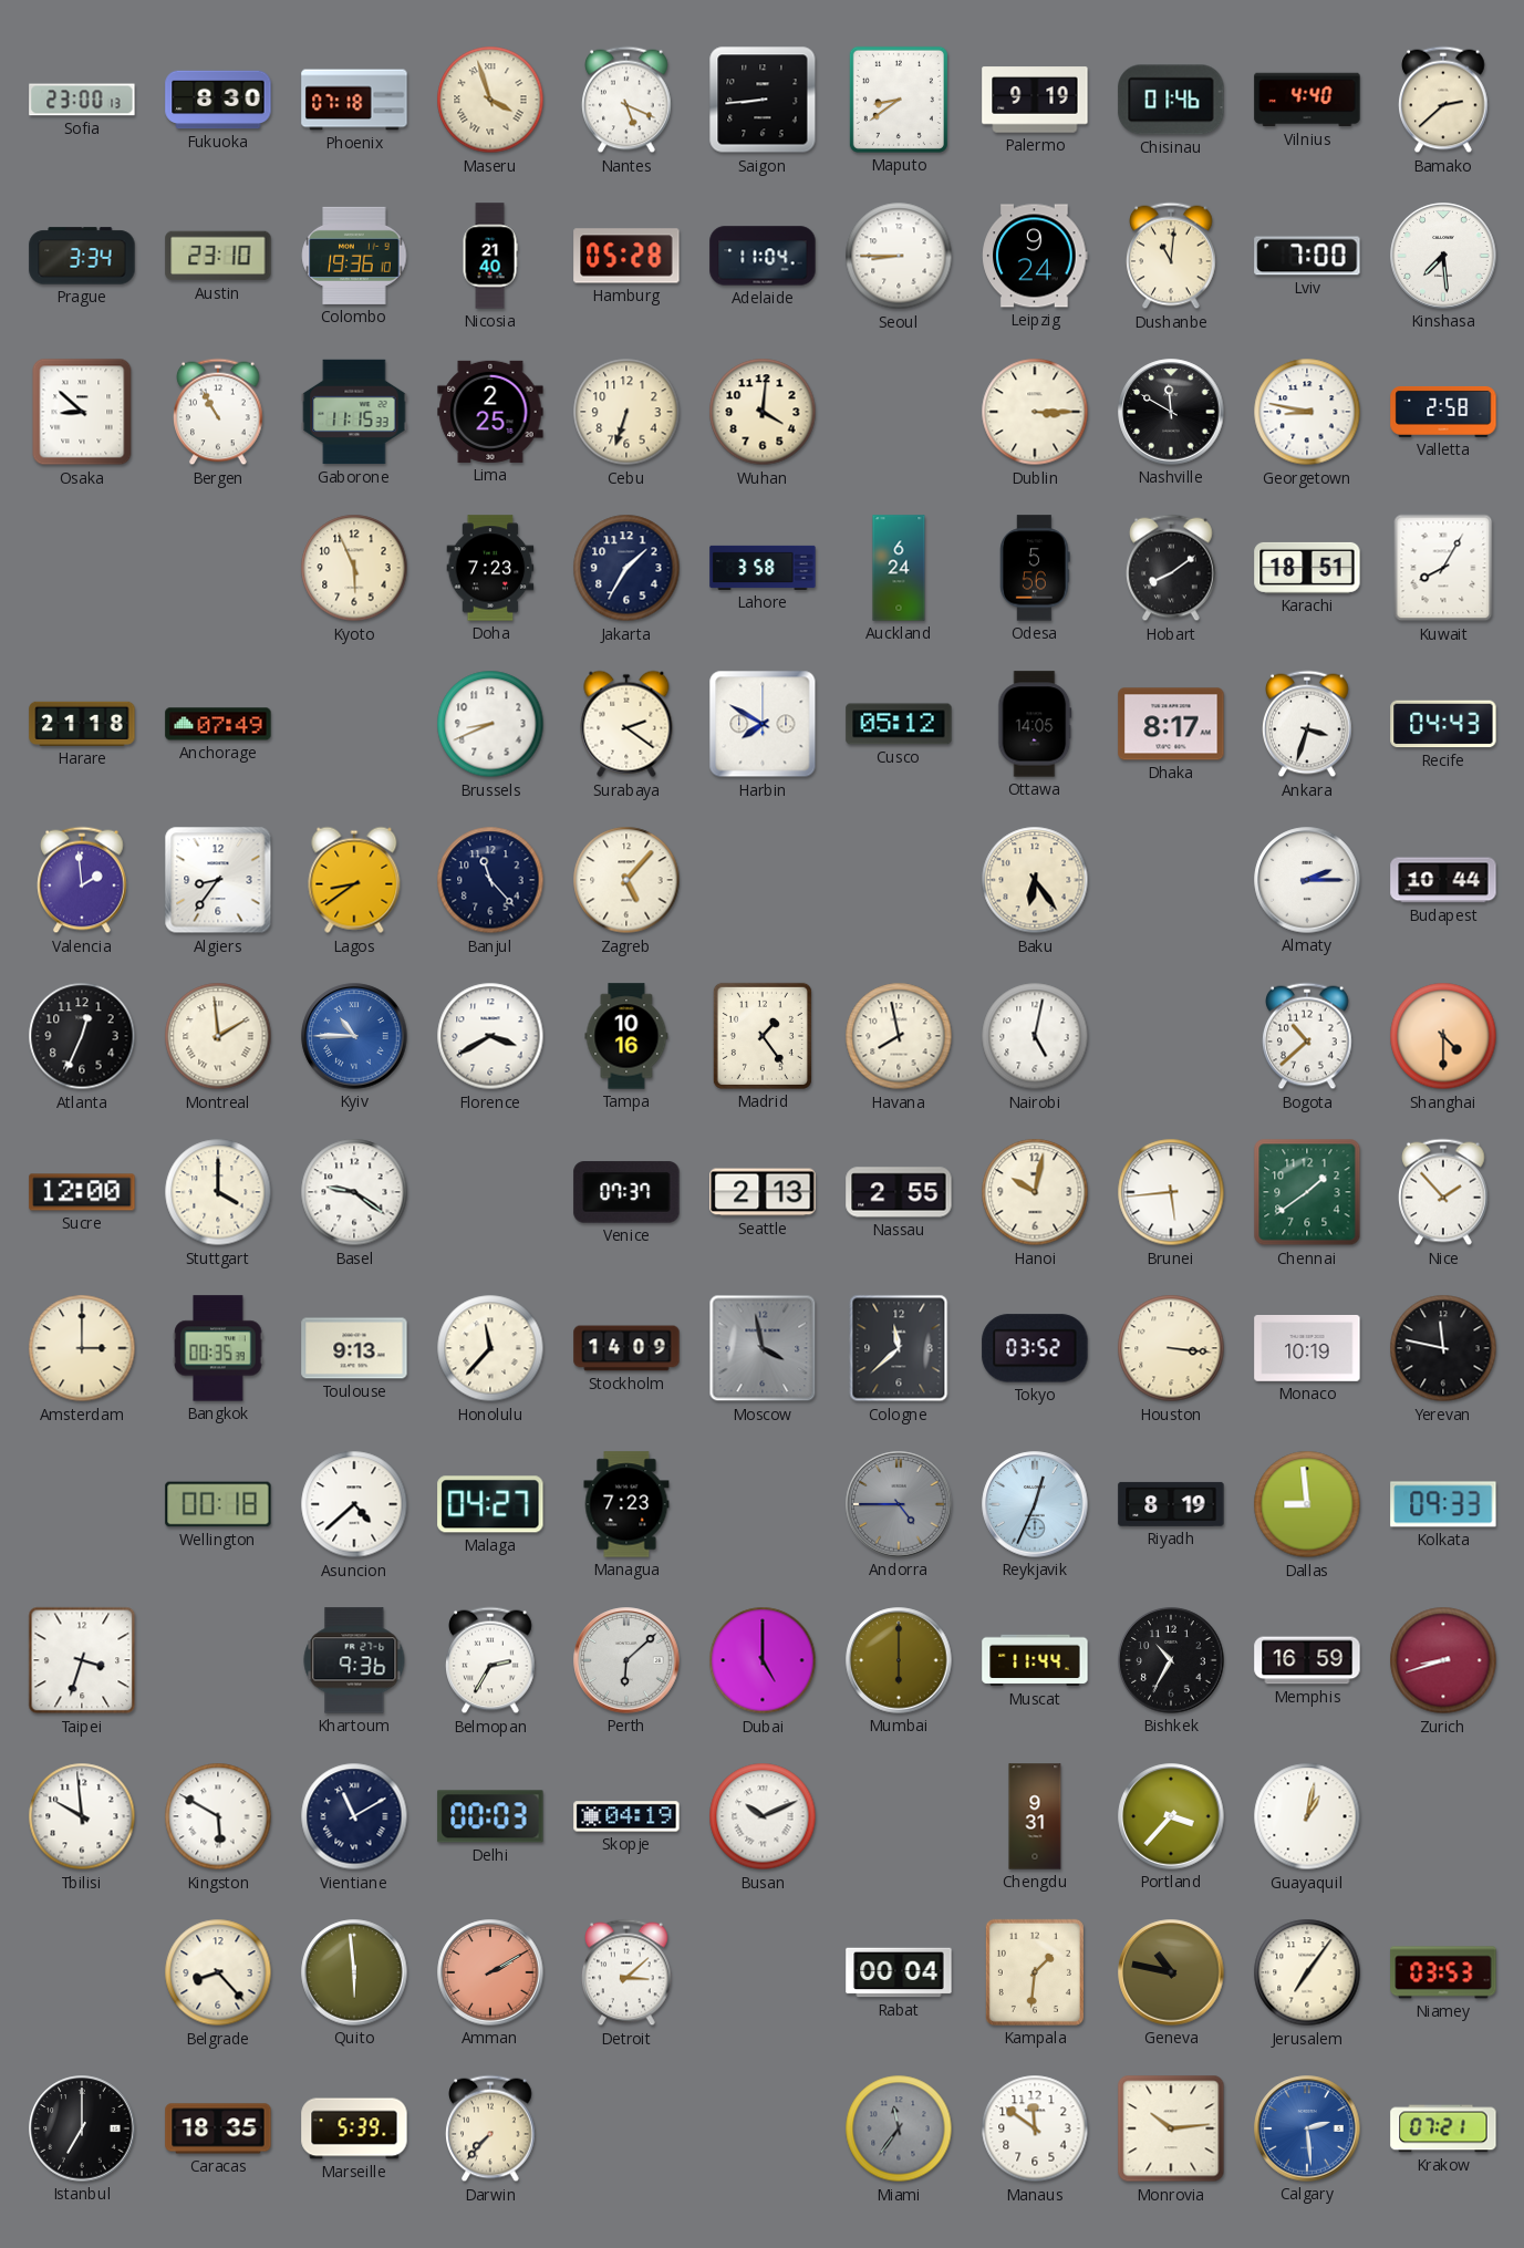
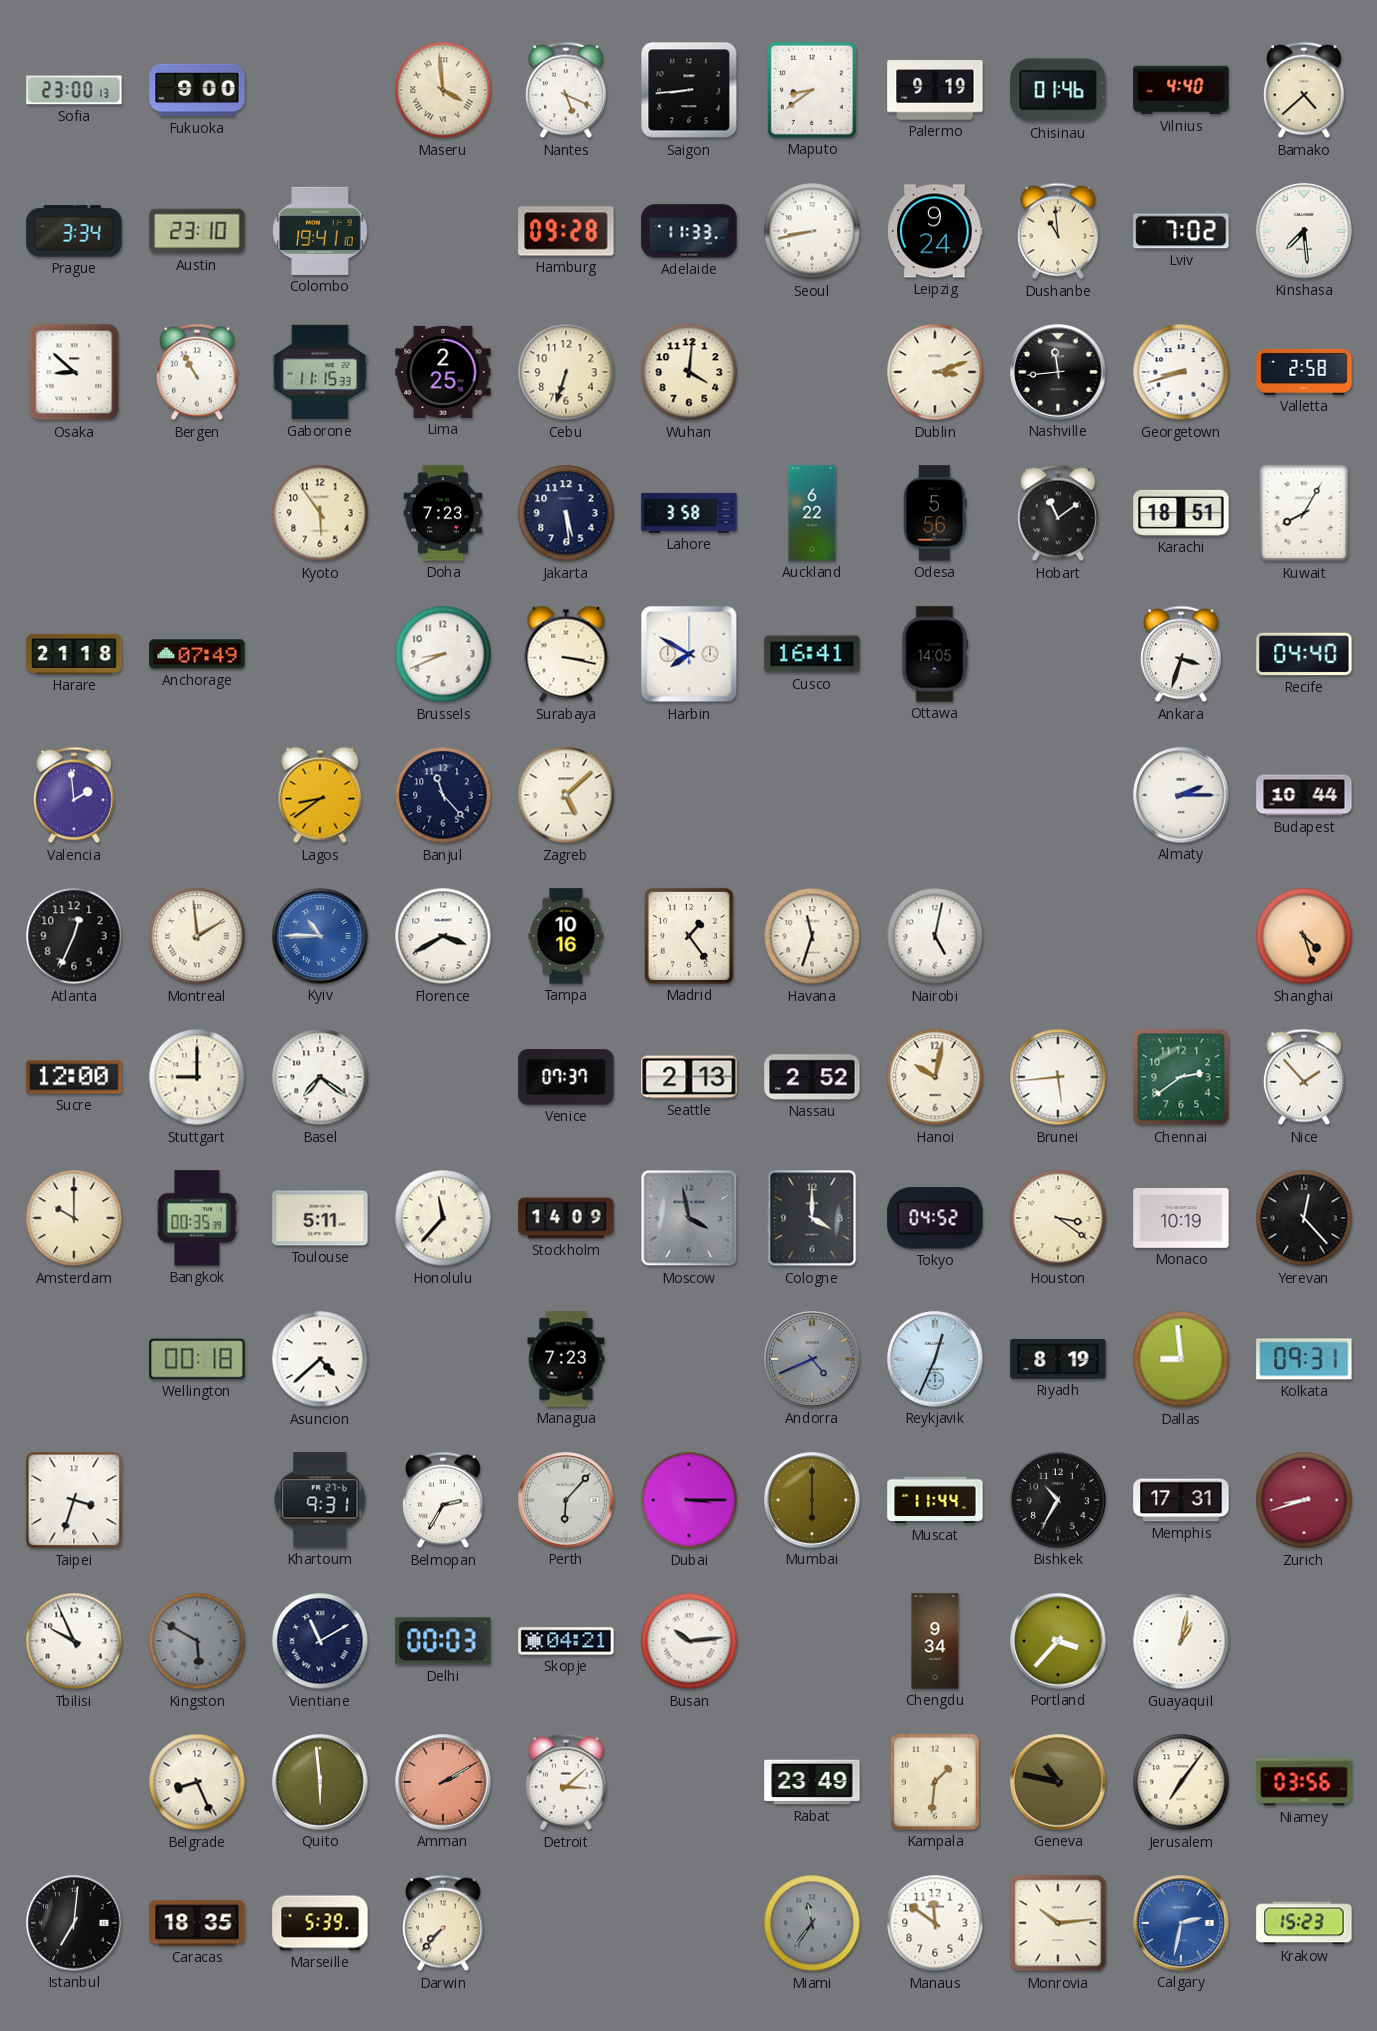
Fukuoka: 8:30 -> 9:00
Phoenix: 07:18 -> none
Maseru: 3:57 -> 3:59
Bamako: 2:38 -> 4:38
Colombo: 19:36 -> 19:41
Nicosia: 21:40 -> none
Hamburg: 05:28 -> 09:28
Adelaide: 11:04 -> 11:33
Seoul: 8:45 -> 8:43
Dushanbe: 11:01 -> 10:59
Lviv: 7:00 -> 7:02
Dublin: 3:15 -> 3:12
Nashville: 11:50 -> 11:44
Georgetown: 8:47 -> 8:42
Kyoto: 5:56 -> 5:54
Jakarta: 1:35 -> 5:29
Auckland: 6:24 -> 6:22
Hobart: 8:09 -> 11:09
Surabaya: 2:21 -> 3:17
Cusco: 05:12 -> 16:41
Dhaka: 8:17 -> none
Recife: 04:43 -> 04:40
Algiers: 8:36 -> none
Zagreb: 5:07 -> 5:08
Baku: 6:24 -> none
Havana: 7:58 -> 11:33
Bogota: 10:38 -> none
Shanghai: 4:30 -> 4:27
Stuttgart: 4:00 -> 9:00
Basel: 9:21 -> 7:21
Nassau: 2:55 -> 2:52
Chennai: 1:39 -> 2:39
Amsterdam: 3:00 -> 10:00
Toulouse: 9:13 -> 5:11
Cologne: 11:38 -> 4:00
Tokyo: 03:52 -> 04:52
Houston: 3:16 -> 3:21
Yerevan: 11:47 -> 12:23
Malaga: 04:27 -> none
Andorra: 4:45 -> 4:41
Kolkata: 09:33 -> 09:31
Khartoum: 9:36 -> 9:31
Perth: 6:08 -> 6:07
Dubai: 5:00 -> 3:15
Memphis: 16:59 -> 17:31
Tbilisi: 9:59 -> 9:56
Kingston dial: white -> grey
Skopje: 04:19 -> 04:21
Busan: 10:11 -> 10:14
Chengdu: 9:31 -> 9:34
Belgrade: 8:23 -> 8:26
Rabat: 00:04 -> 23:49
Niamey: 03:53 -> 03:56
Istanbul: 7:00 -> 7:01
Calgary: 2:29 -> 2:32
Krakow: 07:21 -> 15:23
